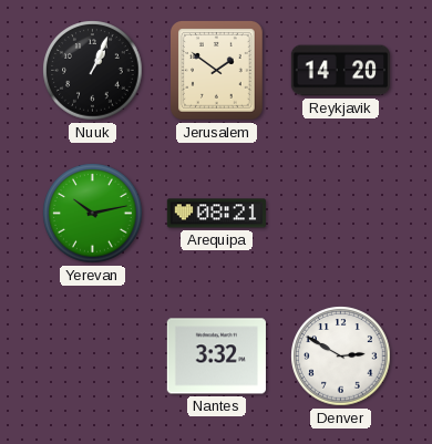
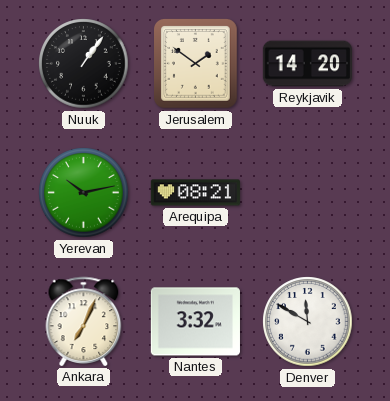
Nuuk: 1:04 -> 1:06
Ankara: none -> 7:04
Denver: 2:50 -> 11:50
